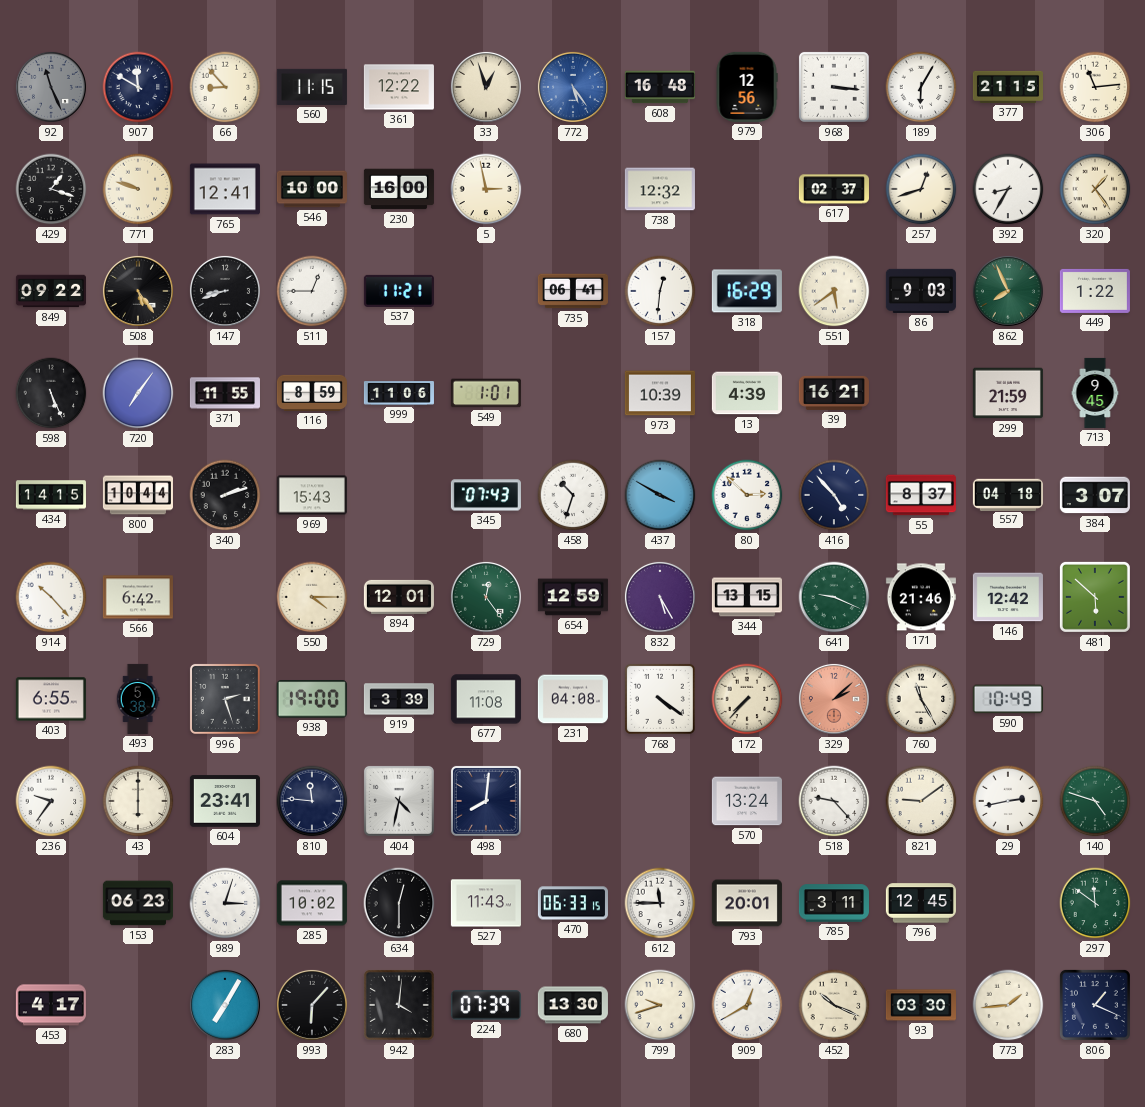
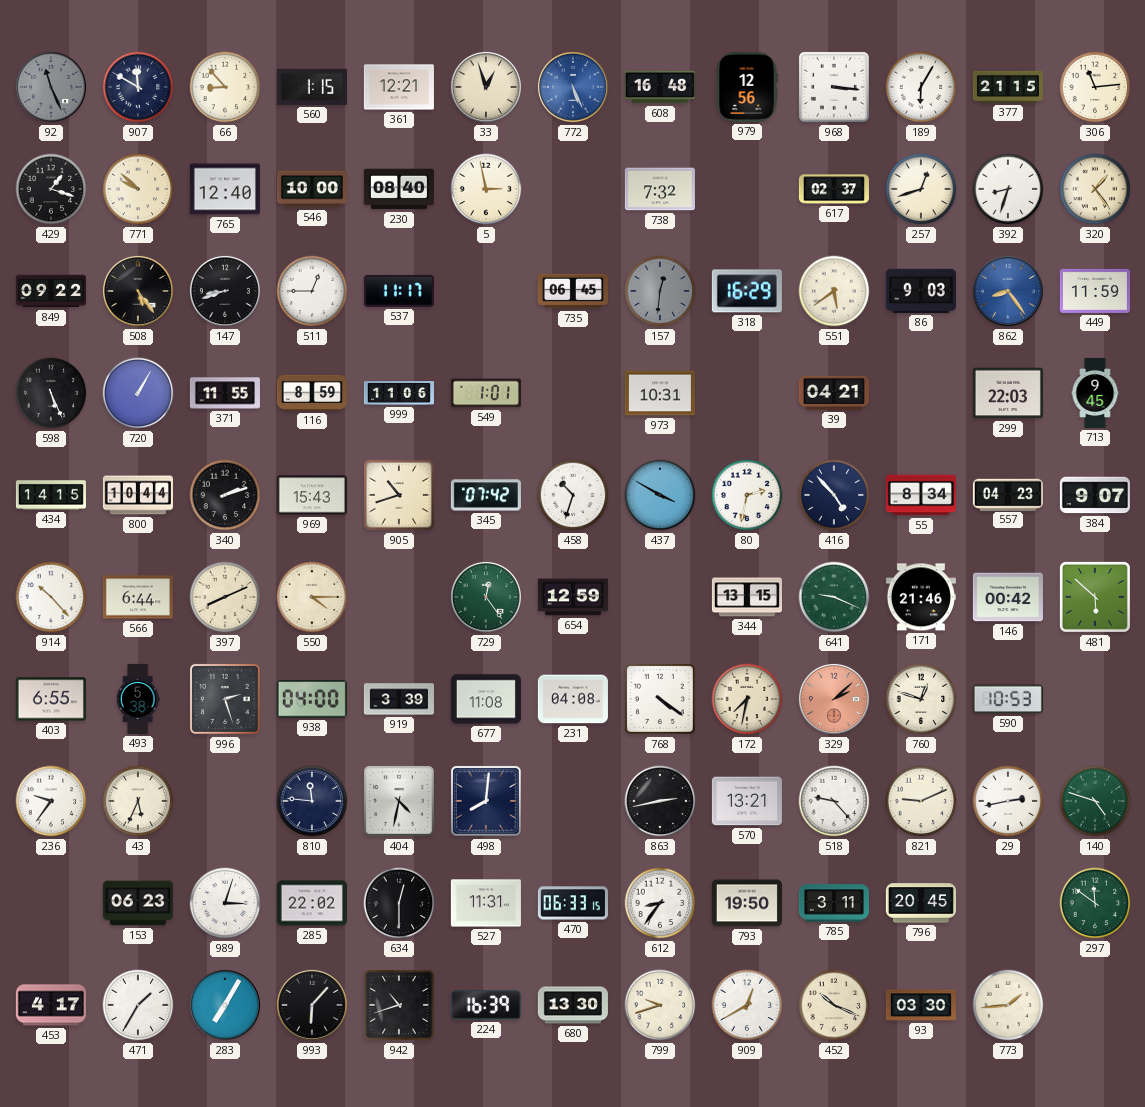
560: 11:15 -> 1:15
361: 12:22 -> 12:21
772: 5:24 -> 5:26
771: 9:48 -> 9:52
765: 12:41 -> 12:40
230: 16:00 -> 08:40
738: 12:32 -> 7:32
392: 8:35 -> 8:33
537: 11:21 -> 11:17
735: 06:41 -> 06:45
157 dial: white -> grey
862: 7:56 -> 8:24
862 dial: green -> blue
449: 1:22 -> 11:59
720: 7:06 -> 1:05
973: 10:39 -> 10:31
13: 4:39 -> none
39: 16:21 -> 04:21
299: 21:59 -> 22:03
905: none -> 10:42
345: 07:43 -> 07:42
80: 2:52 -> 2:32
55: 8:37 -> 8:34
557: 04:18 -> 04:23
384: 3:07 -> 9:07
566: 6:42 -> 6:44
397: none -> 8:11
894: 12:01 -> none
832: 5:25 -> none
146: 12:42 -> 00:42
938: 19:00 -> 04:00
172: 7:37 -> 7:32
760: 11:25 -> 12:48
590: 10:49 -> 10:53
43: 6:00 -> 5:34
604: 23:41 -> none
863: none -> 2:43
570: 13:24 -> 13:21
821: 9:09 -> 9:11
285: 10:02 -> 22:02
527: 11:43 -> 11:31
612: 11:45 -> 8:36
793: 20:01 -> 19:50
796: 12:45 -> 20:45
471: none -> 1:35
942: 4:01 -> 10:42
224: 07:39 -> 16:39
806: 1:19 -> none
